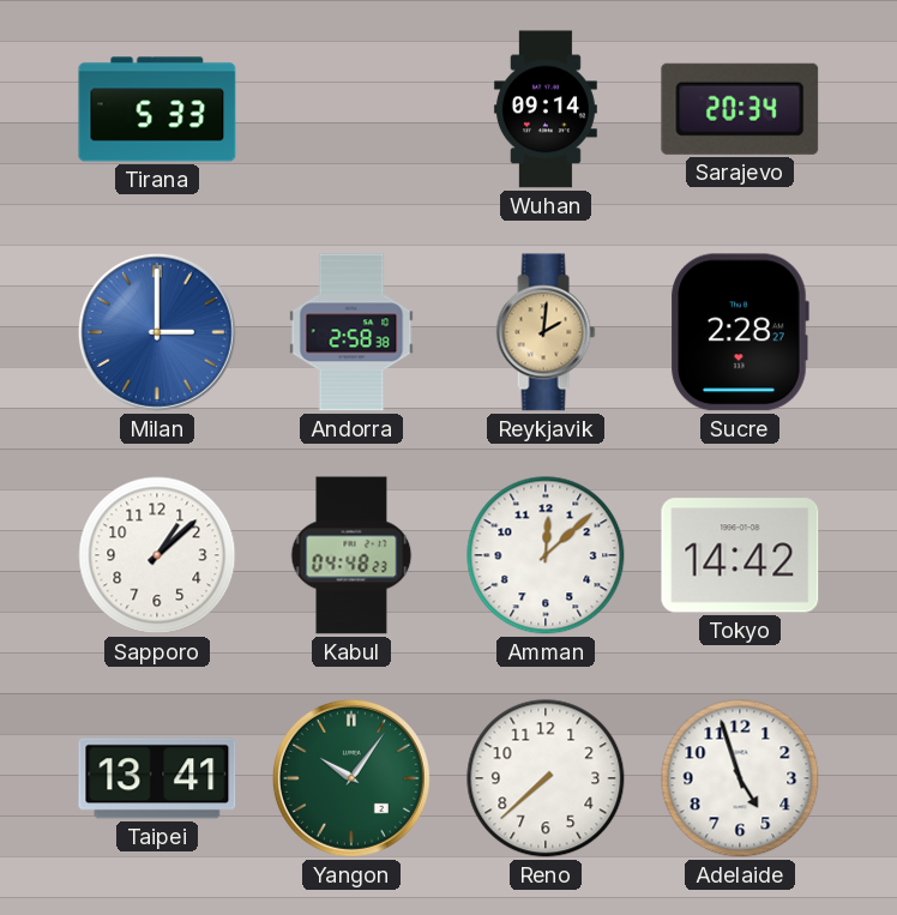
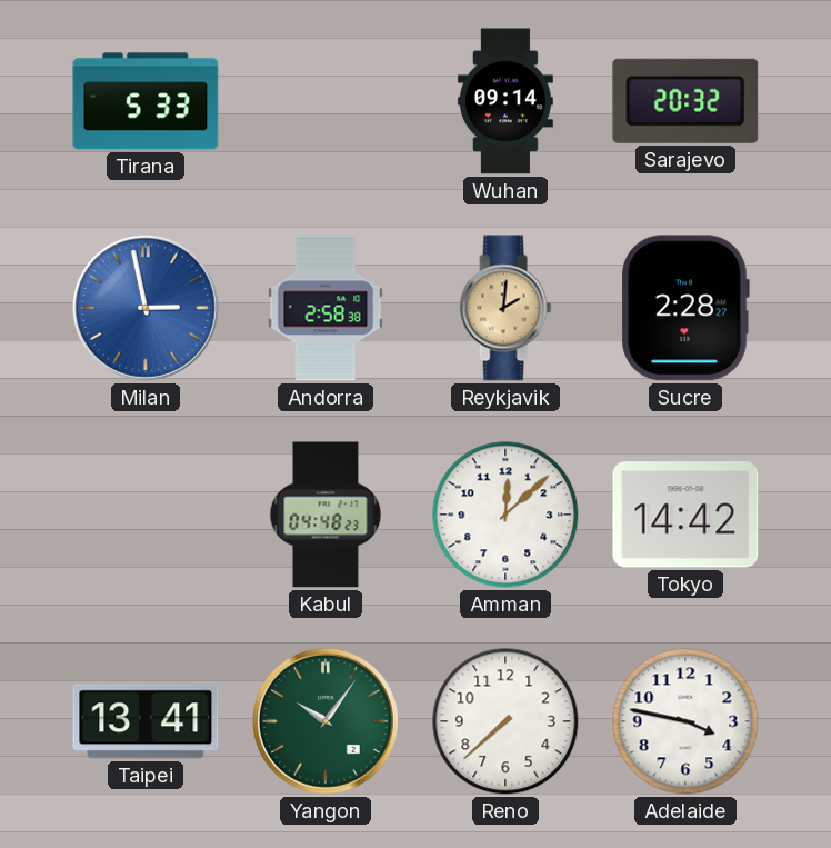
Sarajevo: 20:34 -> 20:32
Milan: 3:00 -> 2:58
Sapporo: 1:08 -> none
Adelaide: 4:57 -> 3:47
